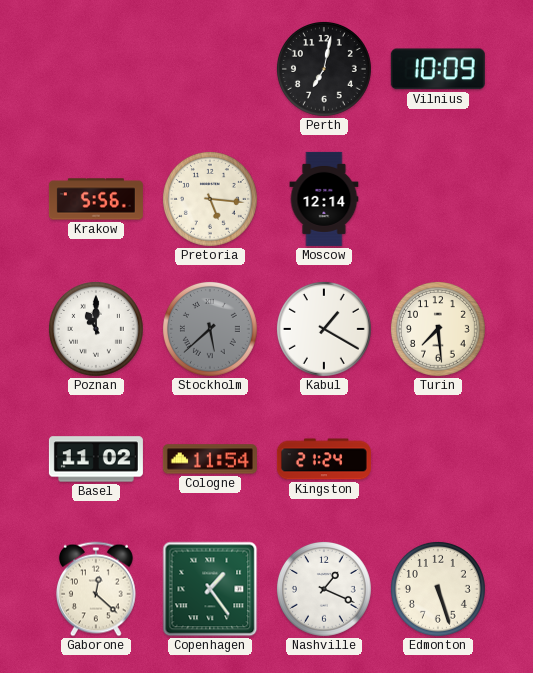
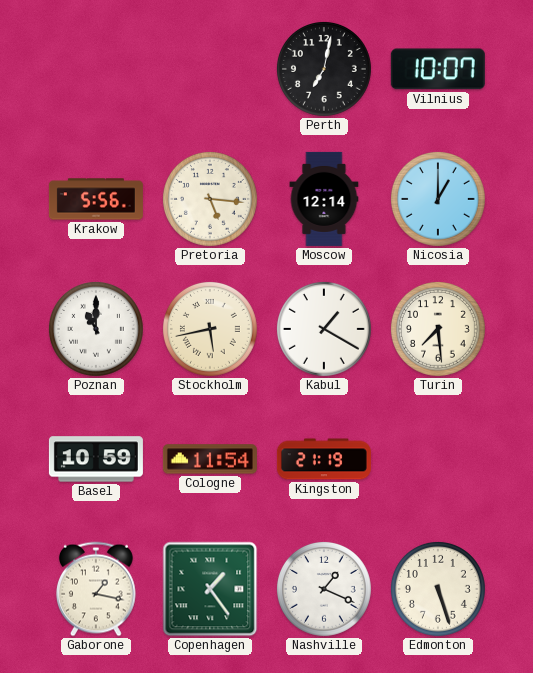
Vilnius: 10:09 -> 10:07
Nicosia: none -> 1:00
Stockholm: 5:38 -> 5:43
Stockholm dial: grey -> cream
Basel: 11:02 -> 10:59
Kingston: 21:24 -> 21:19
Gaborone: 12:22 -> 1:17
